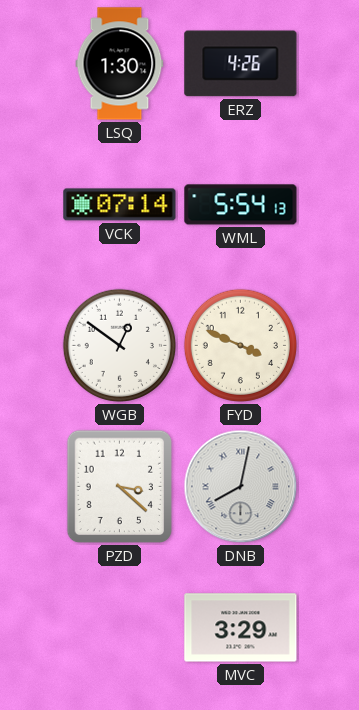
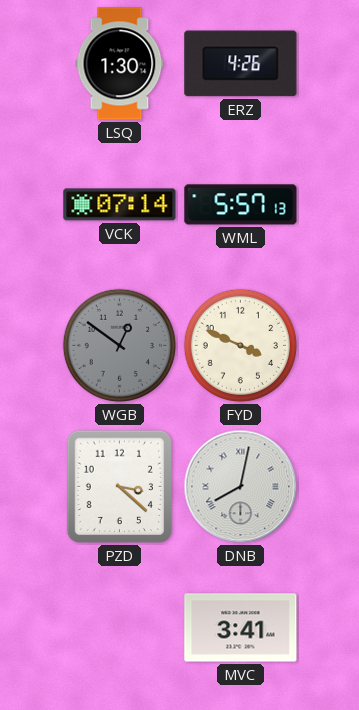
WML: 5:54 -> 5:57
WGB dial: white -> grey
MVC: 3:29 -> 3:41
